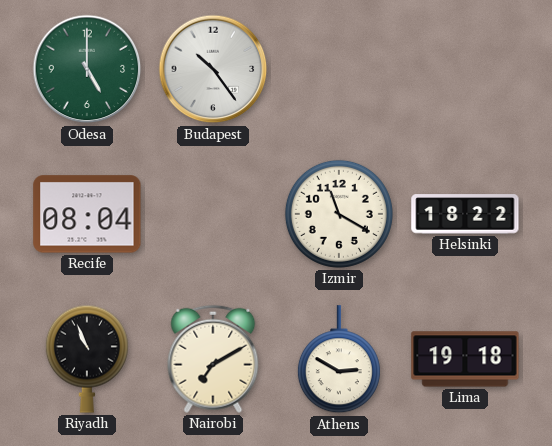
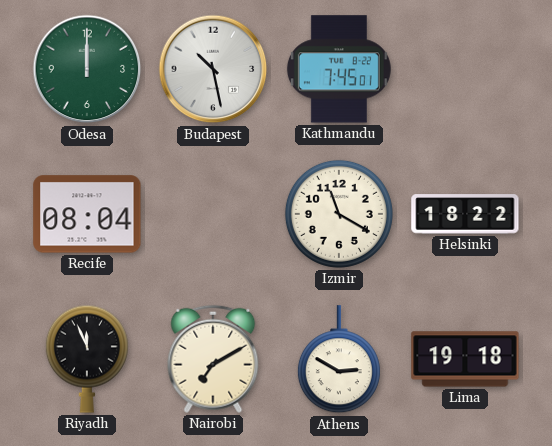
Odesa: 5:00 -> 12:00
Budapest: 10:24 -> 10:28
Kathmandu: none -> 7:45
Riyadh: 10:56 -> 11:56
